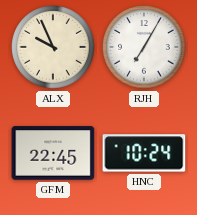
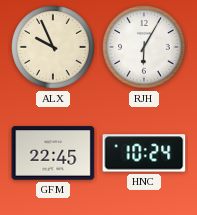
RJH: 7:05 -> 6:05
